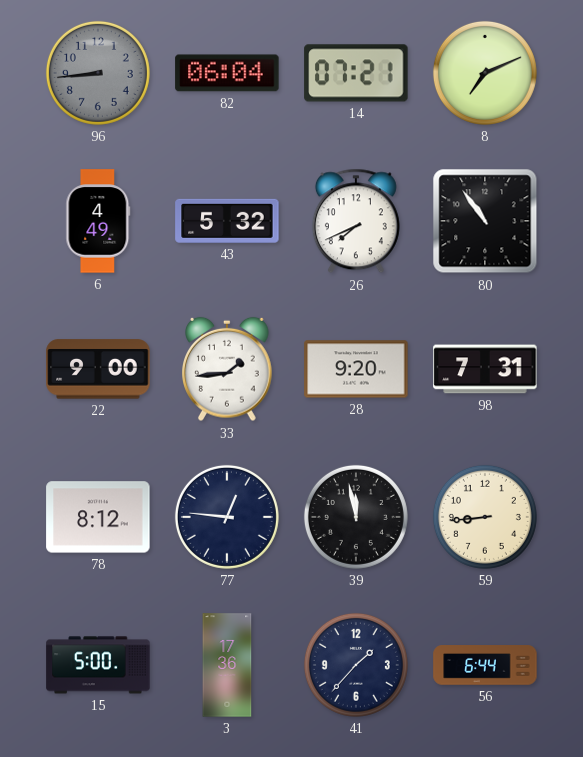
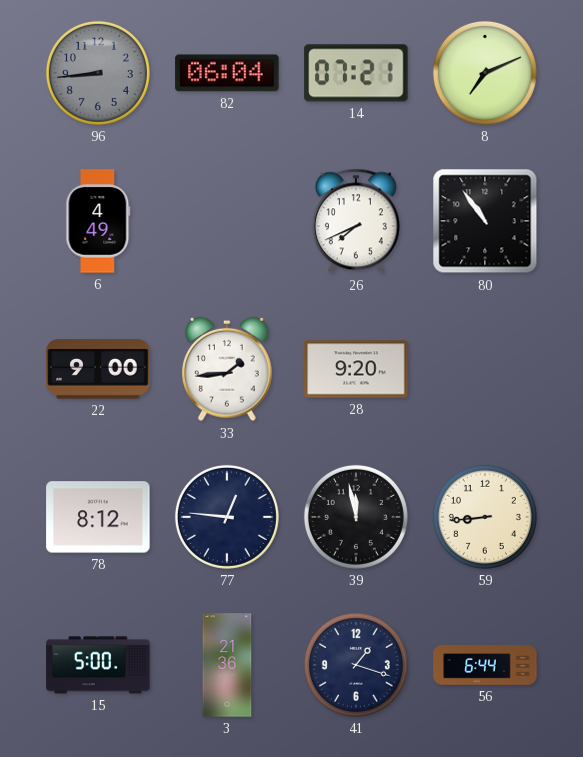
43: 5:32 -> none
98: 7:31 -> none
3: 17:36 -> 21:36
41: 1:37 -> 1:18
